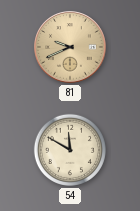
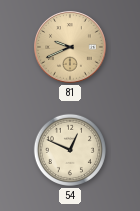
54: 11:50 -> 12:49
